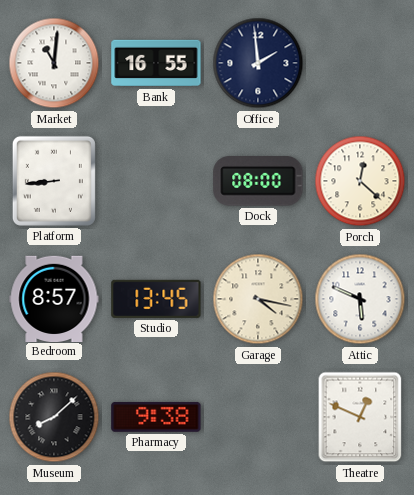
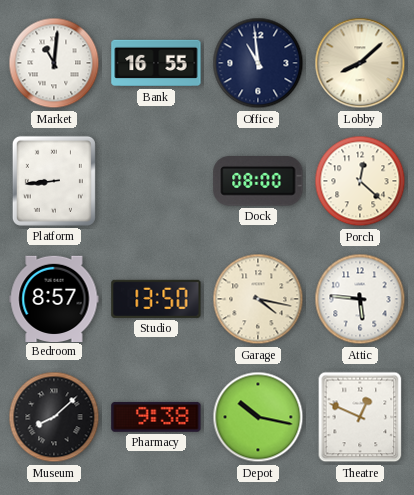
Office: 1:59 -> 10:59
Lobby: none -> 8:08
Studio: 13:45 -> 13:50
Attic: 5:49 -> 5:46
Depot: none -> 10:17
